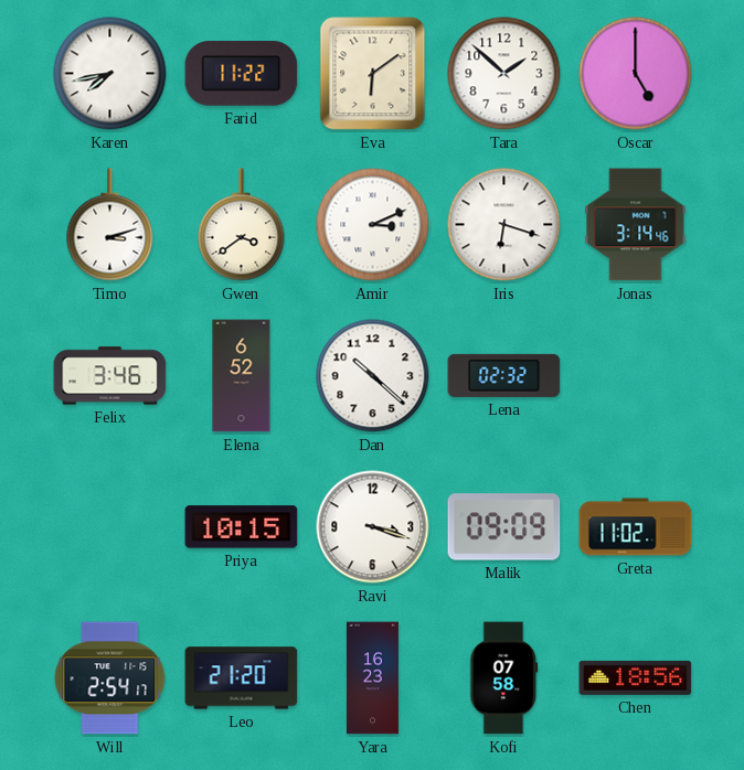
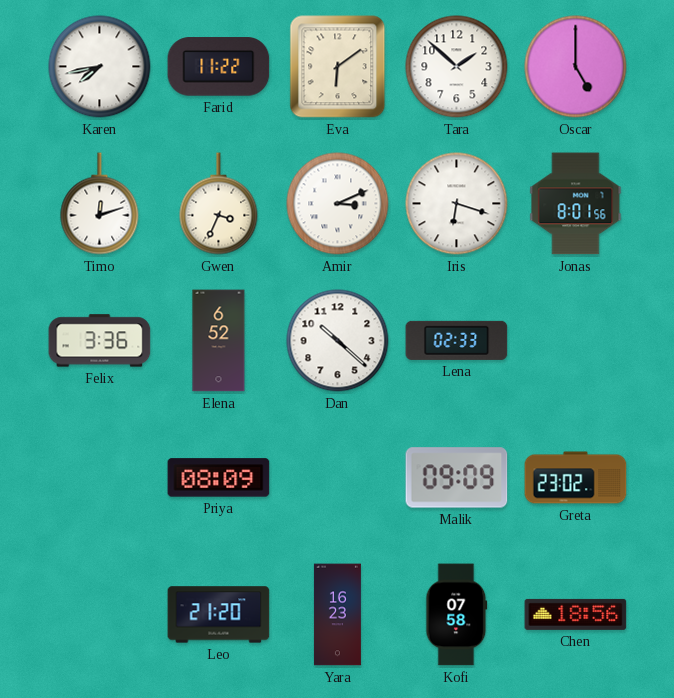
Timo: 3:12 -> 12:12
Gwen: 3:39 -> 3:34
Jonas: 3:14 -> 8:01
Felix: 3:46 -> 3:36
Lena: 02:32 -> 02:33
Priya: 10:15 -> 08:09
Ravi: 3:18 -> none
Greta: 11:02 -> 23:02
Will: 2:54 -> none
